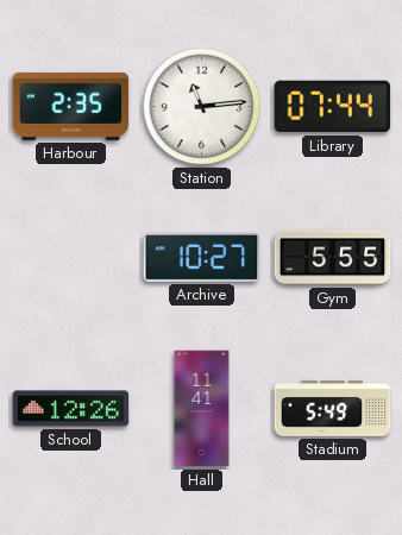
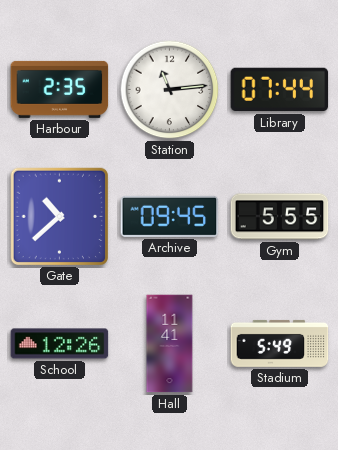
Gate: none -> 10:38
Archive: 10:27 -> 09:45
